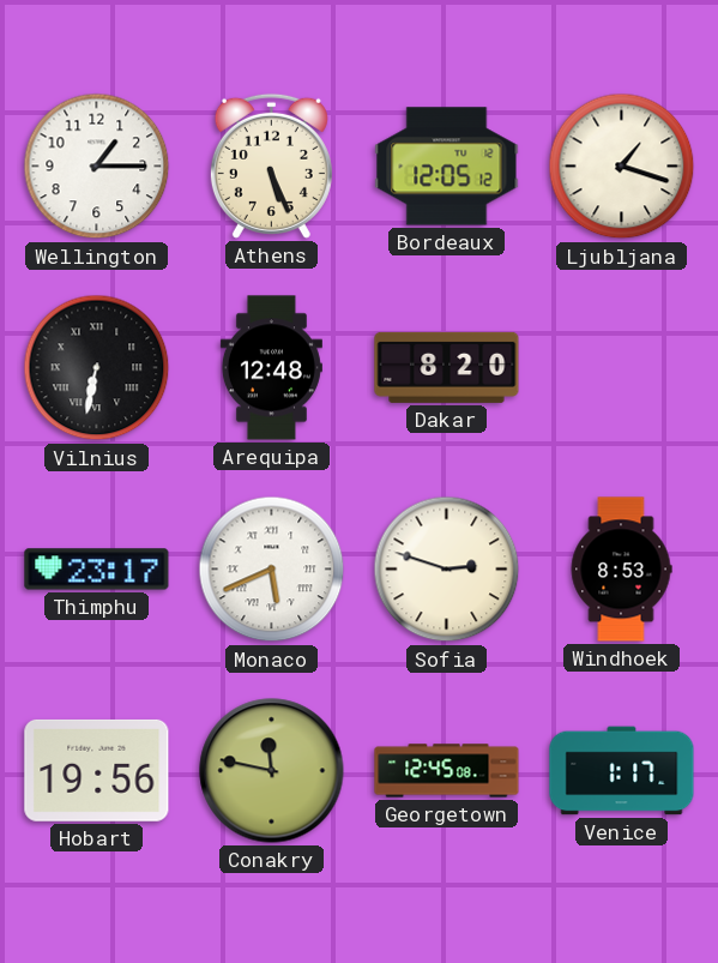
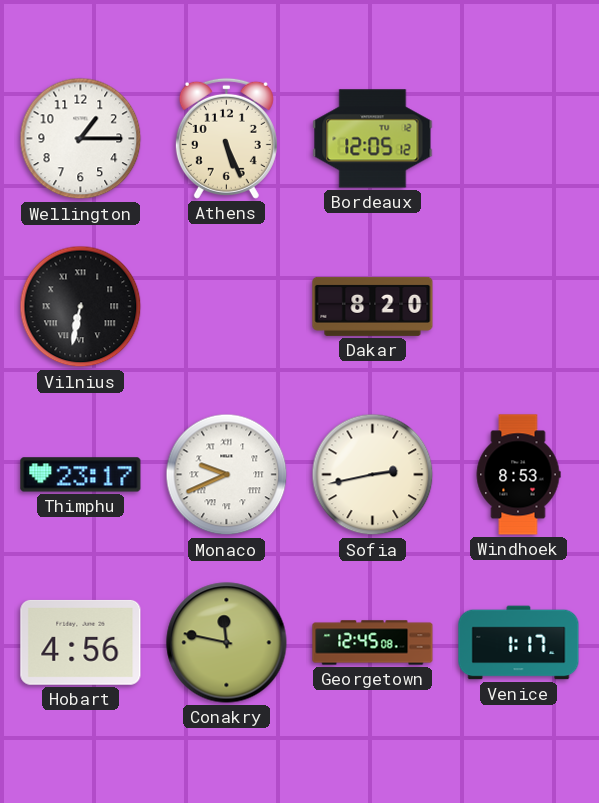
Ljubljana: 1:18 -> none
Arequipa: 12:48 -> none
Monaco: 5:41 -> 9:41
Sofia: 2:48 -> 2:43
Hobart: 19:56 -> 4:56
